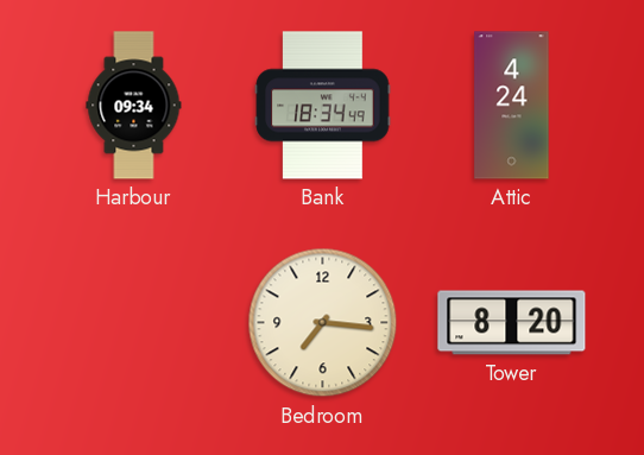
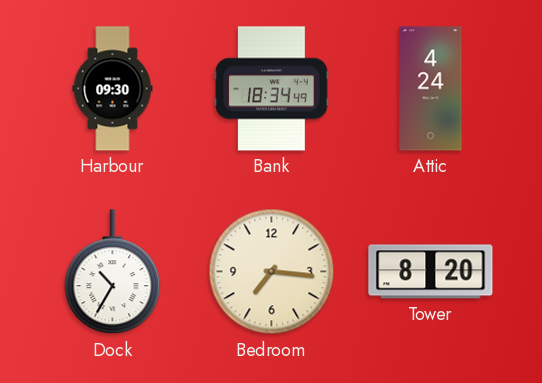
Harbour: 09:34 -> 09:30
Dock: none -> 10:35
